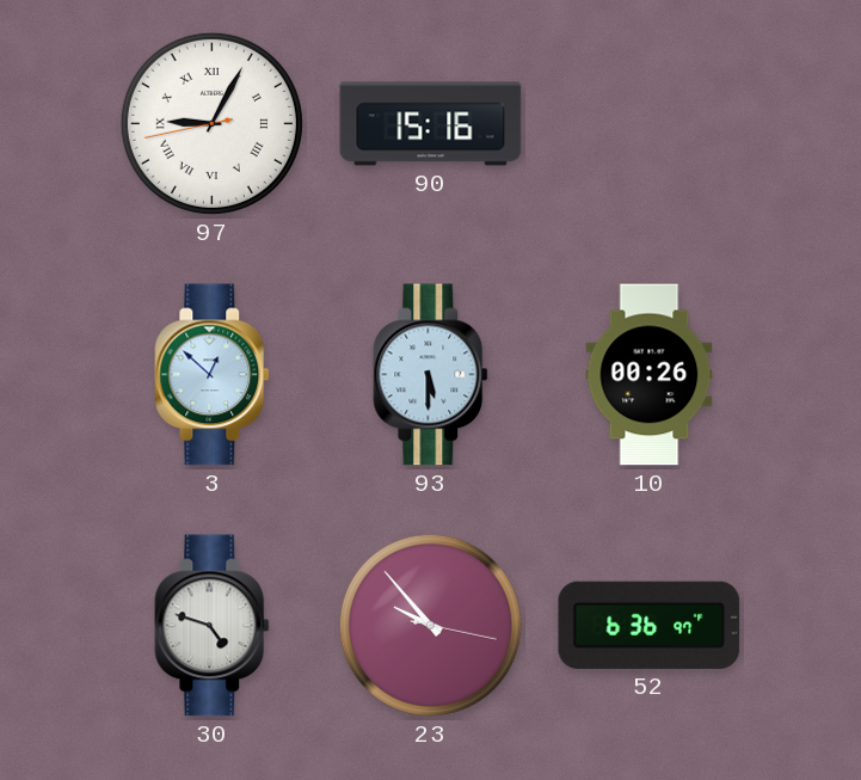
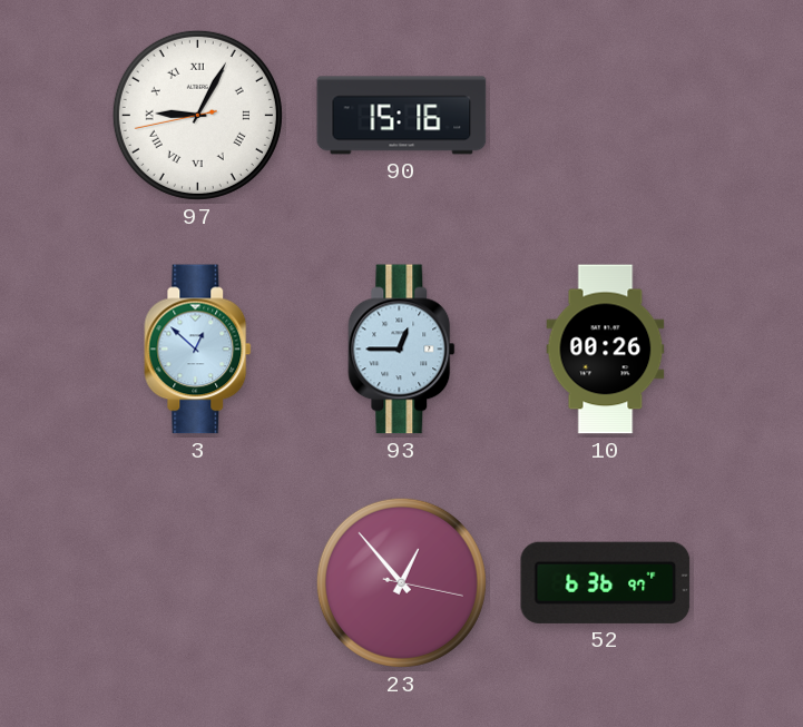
93: 5:30 -> 12:45
30: 4:48 -> none
23: 9:53 -> 12:53
